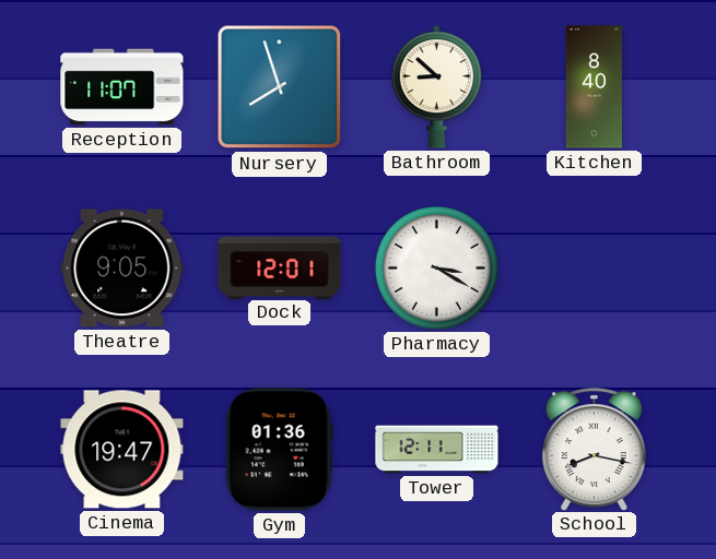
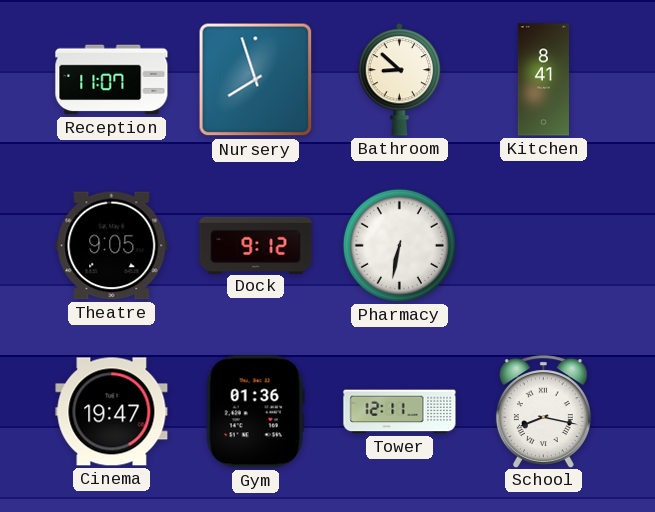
Kitchen: 8:40 -> 8:41
Dock: 12:01 -> 9:12
Pharmacy: 3:20 -> 6:32
